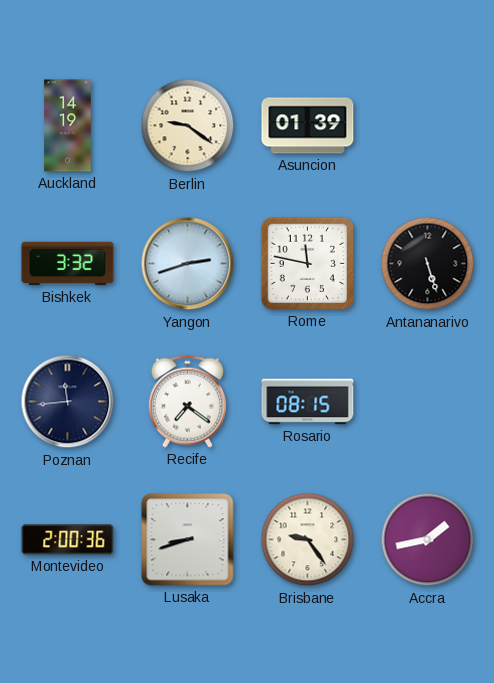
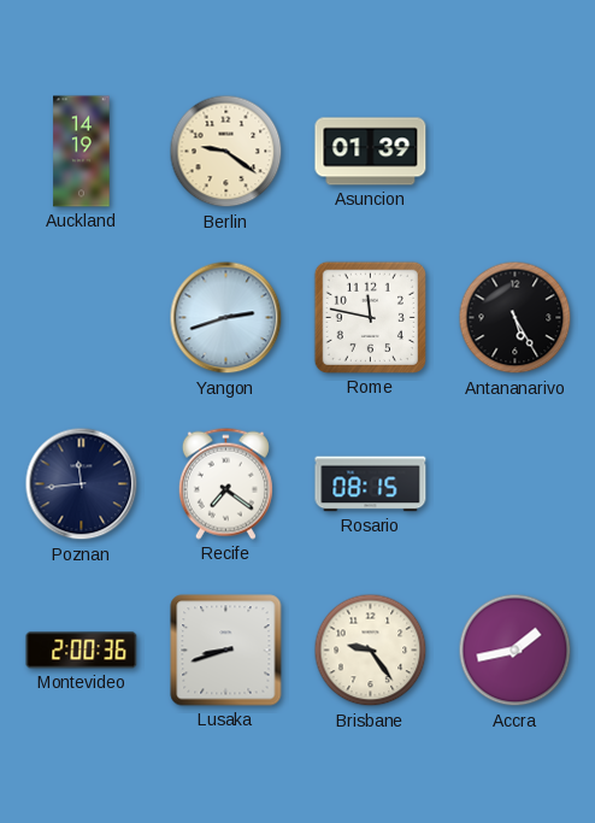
Bishkek: 3:32 -> none
Antananarivo: 5:27 -> 5:25
